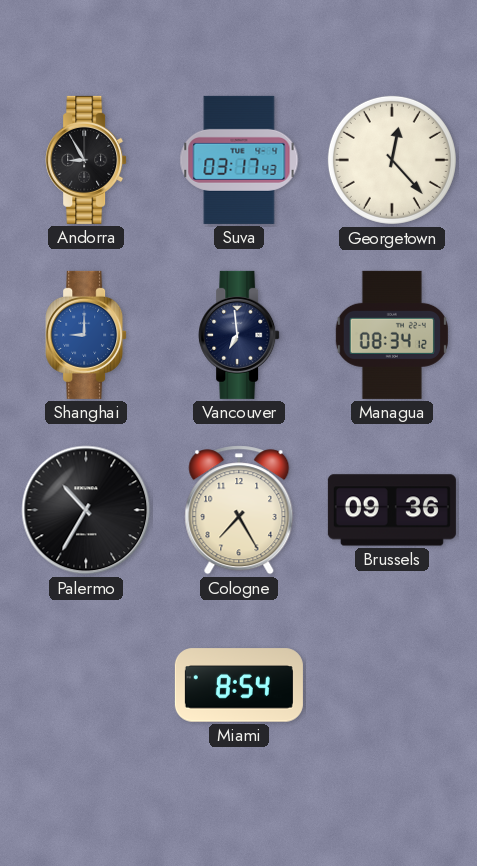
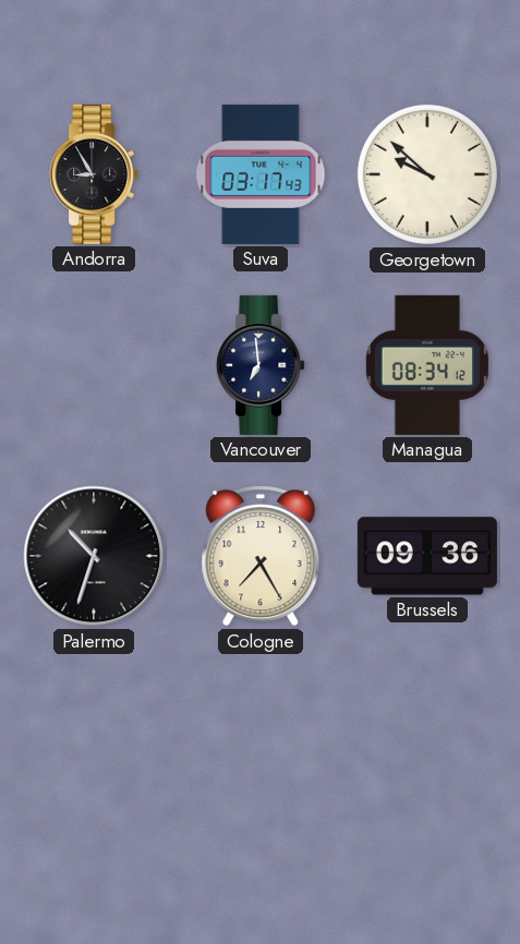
Georgetown: 12:23 -> 9:52
Shanghai: 9:00 -> none
Palermo: 10:35 -> 10:33
Miami: 8:54 -> none
